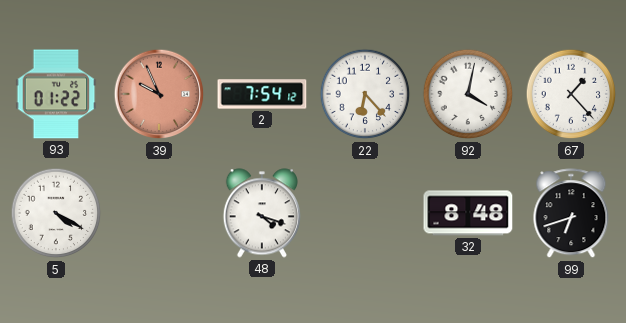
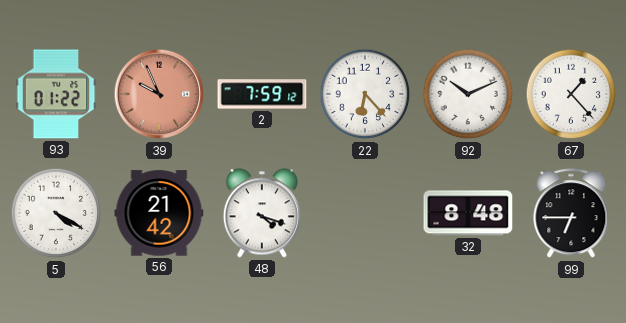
2: 7:54 -> 7:59
92: 4:02 -> 10:11
56: none -> 21:42
99: 6:42 -> 6:45
